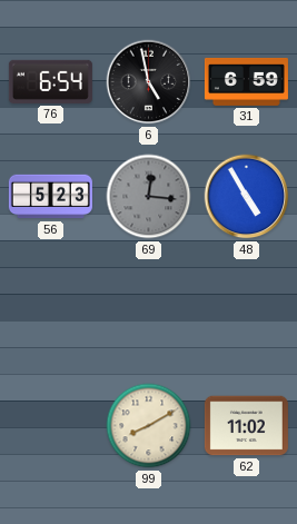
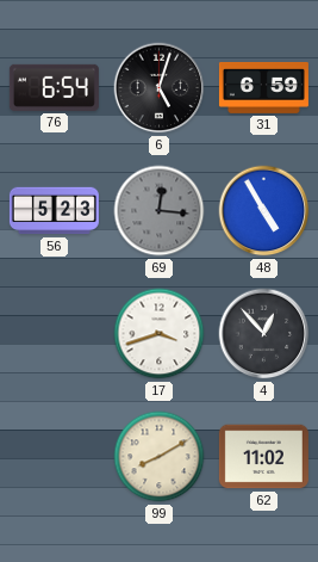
6: 4:58 -> 5:03
17: none -> 3:42
4: none -> 12:53
